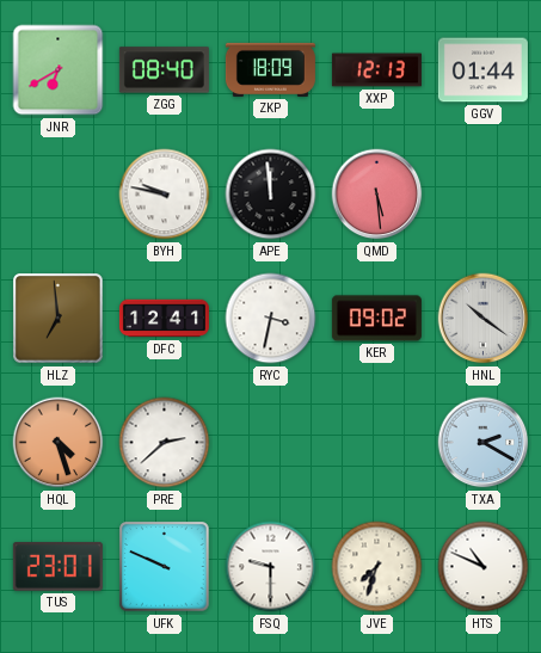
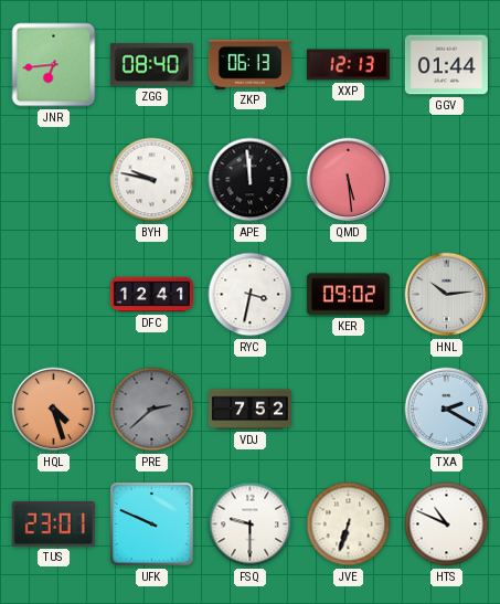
JNR: 6:40 -> 6:44
ZKP: 18:09 -> 06:13
HLZ: 6:59 -> none
HNL: 10:21 -> 10:14
PRE dial: white -> grey
VDJ: none -> 7:52
JVE: 7:33 -> 6:33
